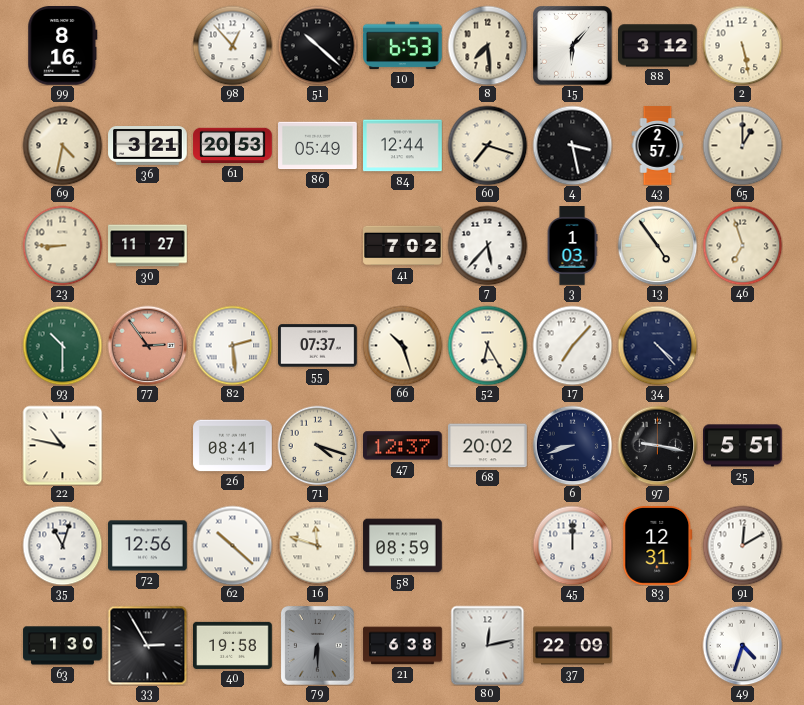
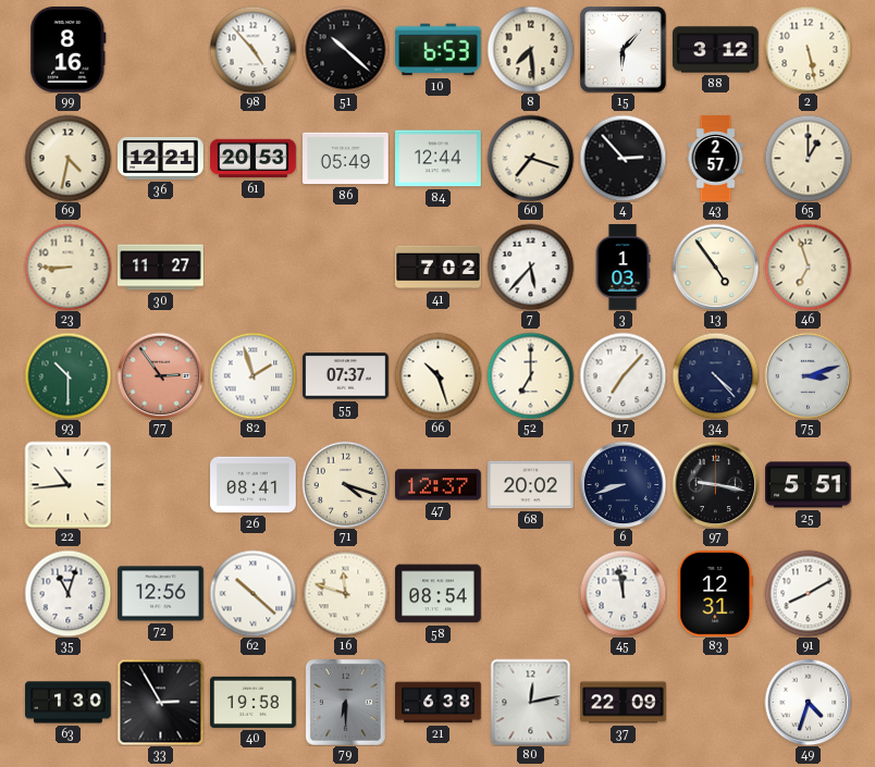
98: 12:53 -> 4:53
36: 3:21 -> 12:21
4: 3:28 -> 2:53
82: 2:29 -> 1:57
52: 6:25 -> 7:00
75: none -> 3:12
22: 10:47 -> 10:44
58: 08:59 -> 08:54
45: 12:00 -> 11:58
91: 12:10 -> 8:10
